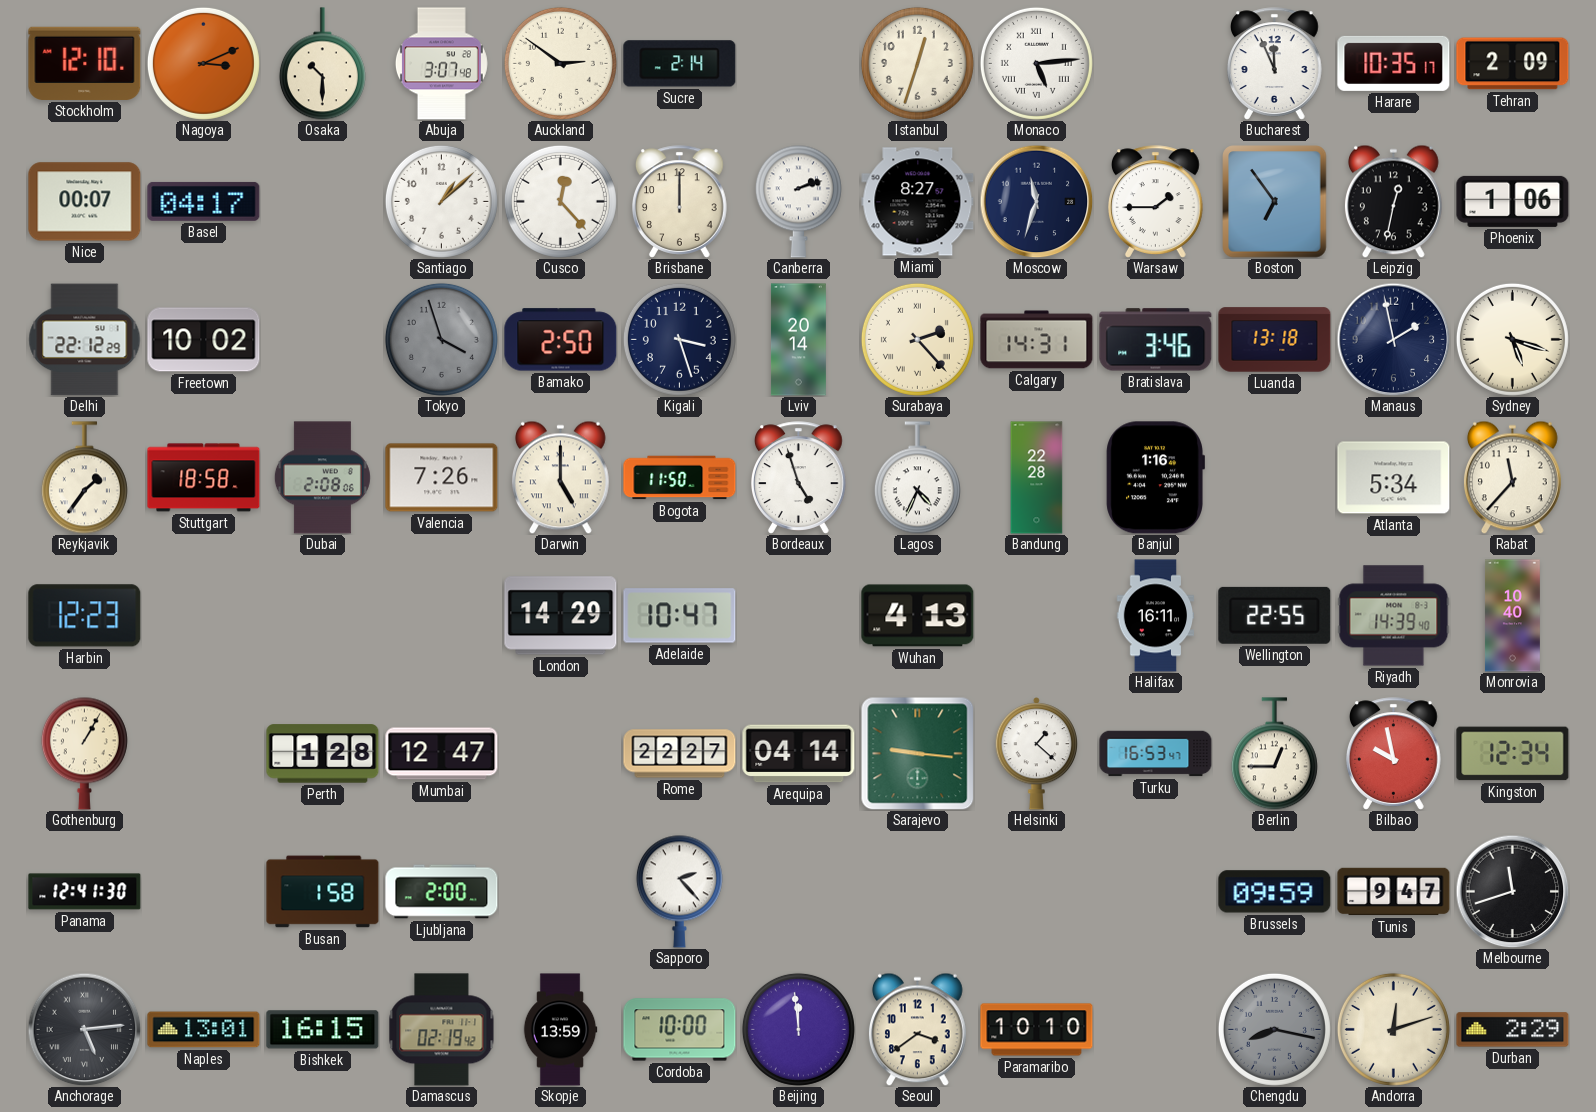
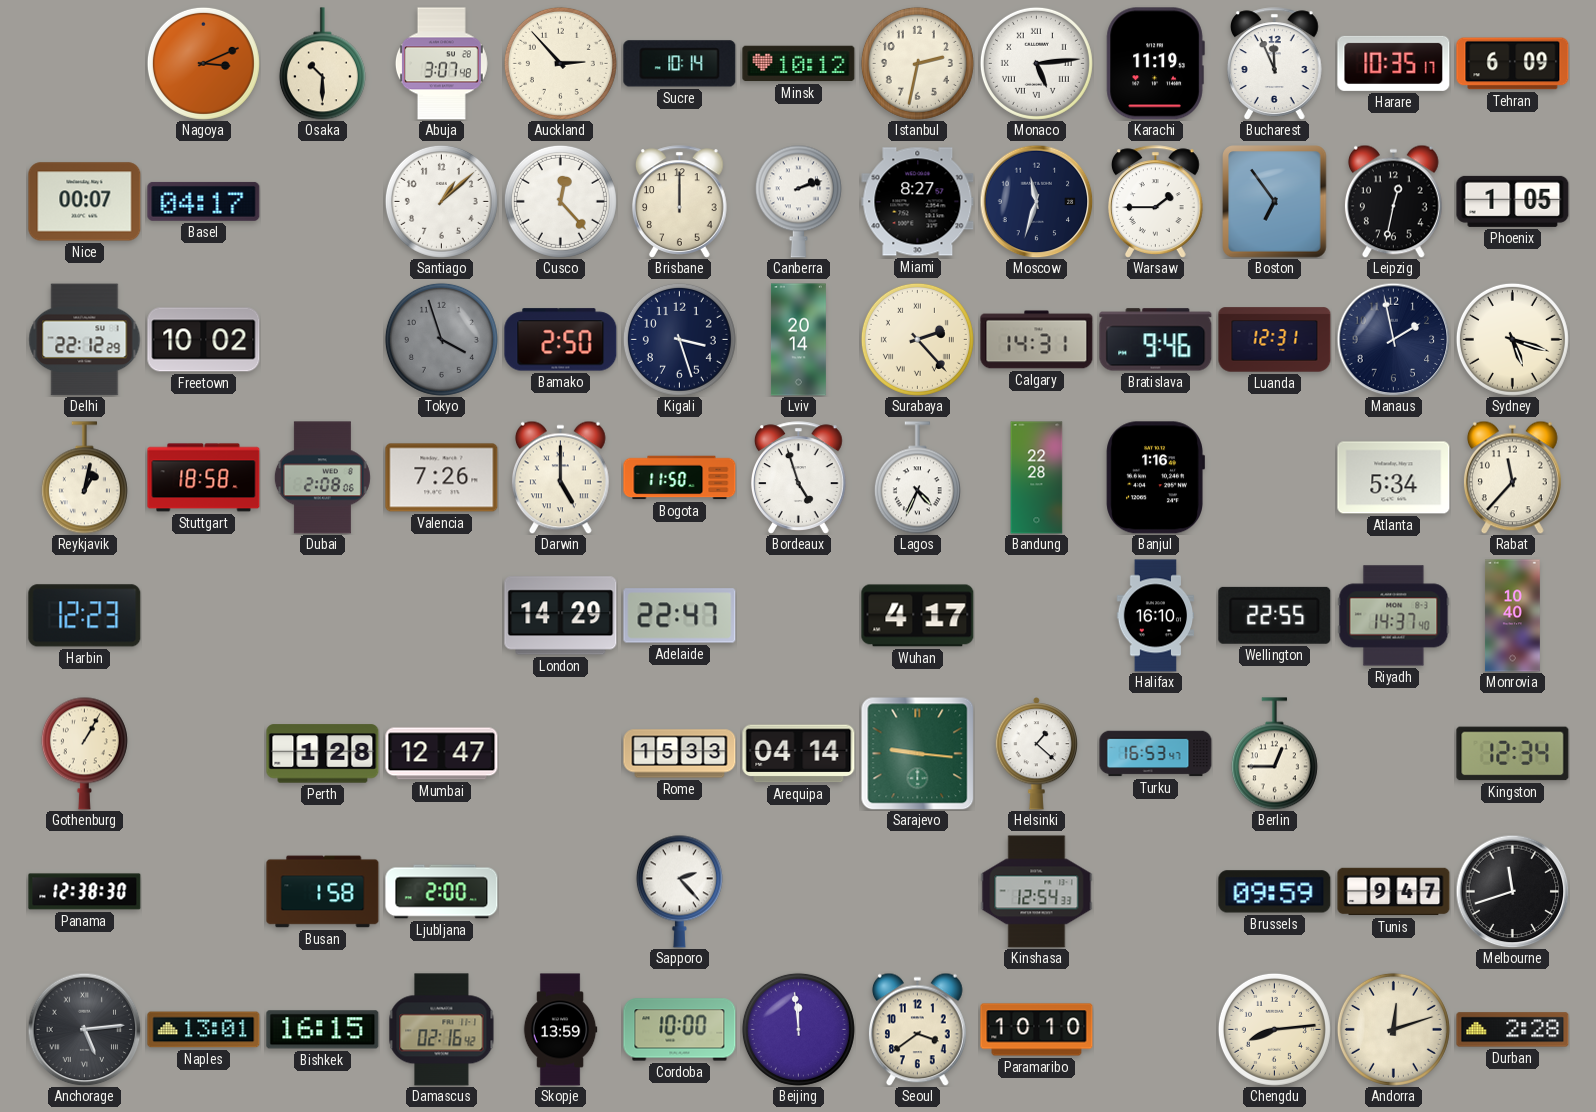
Stockholm: 12:10 -> none
Auckland: 2:51 -> 2:53
Sucre: 2:14 -> 10:14
Minsk: none -> 10:12
Istanbul: 12:33 -> 2:32
Karachi: none -> 11:19
Tehran: 2:09 -> 6:09
Phoenix: 1:06 -> 1:05
Bratislava: 3:46 -> 9:46
Luanda: 13:18 -> 12:31
Reykjavik: 1:36 -> 1:02
Adelaide: 10:47 -> 22:47
Wuhan: 4:13 -> 4:17
Halifax: 16:11 -> 16:10
Riyadh: 14:39 -> 14:37
Rome: 22:27 -> 15:33
Bilbao: 9:58 -> none
Panama: 12:41 -> 12:38
Kinshasa: none -> 12:54
Damascus: 02:19 -> 02:16
Chengdu: 8:17 -> 8:14
Chengdu dial: grey -> cream
Durban: 2:29 -> 2:28
